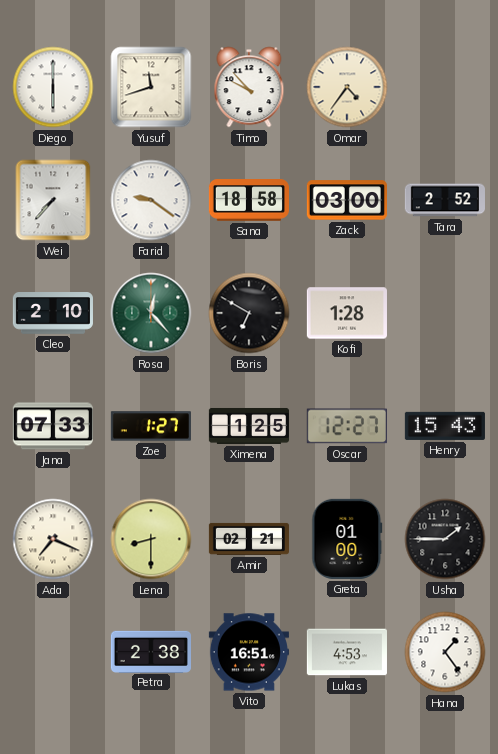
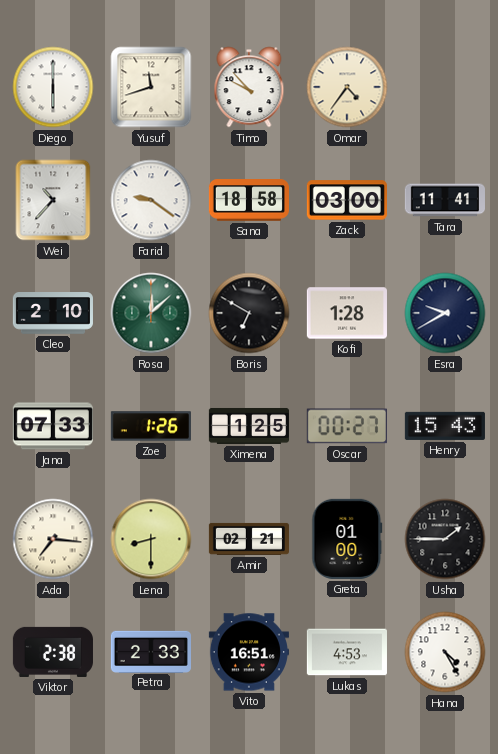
Wei: 7:37 -> 10:37
Tara: 2:52 -> 11:41
Rosa: 12:23 -> 12:08
Esra: none -> 9:40
Zoe: 1:27 -> 1:26
Oscar: 12:27 -> 00:27
Ada: 7:19 -> 7:16
Viktor: none -> 2:38
Petra: 2:38 -> 2:33
Hana: 1:24 -> 4:25
